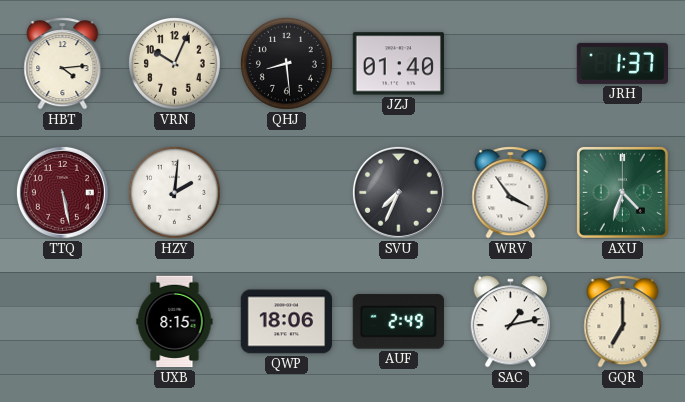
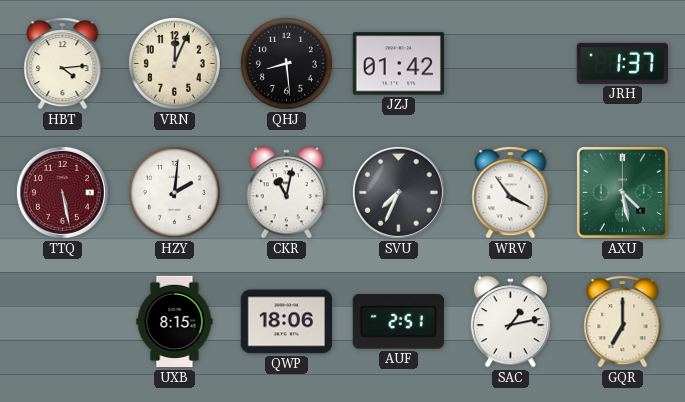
VRN: 10:04 -> 12:04
JZJ: 01:40 -> 01:42
CKR: none -> 11:02
AXU: 4:33 -> 4:28
AUF: 2:49 -> 2:51
